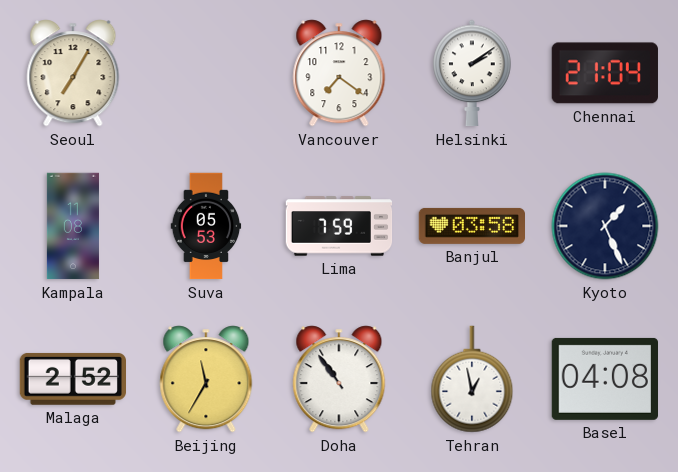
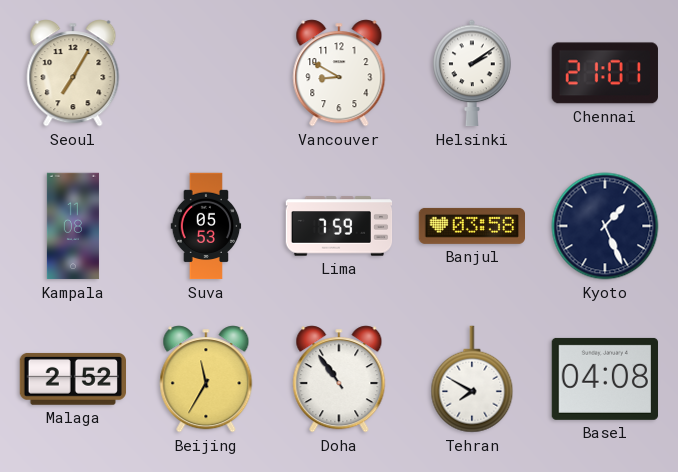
Vancouver: 7:21 -> 8:50
Chennai: 21:04 -> 21:01
Tehran: 12:58 -> 7:50
